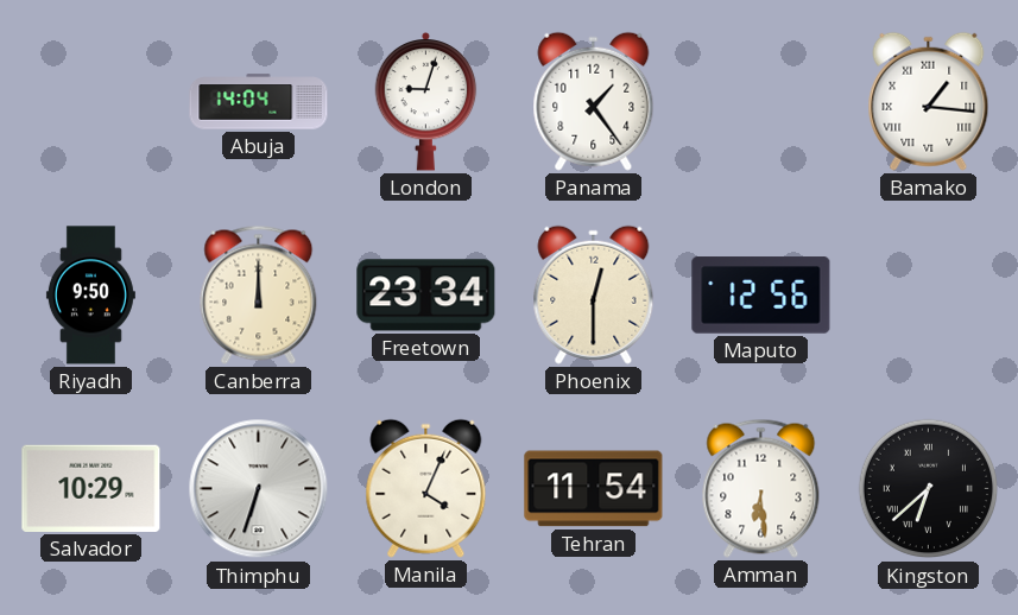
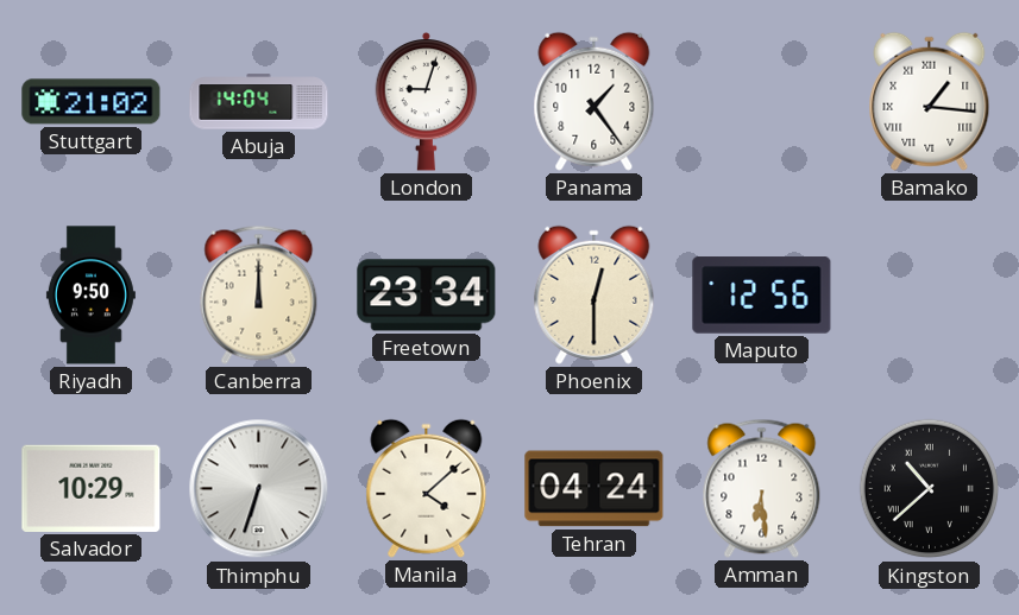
Stuttgart: none -> 21:02
Manila: 4:04 -> 4:08
Tehran: 11:54 -> 04:24
Kingston: 6:38 -> 10:38
